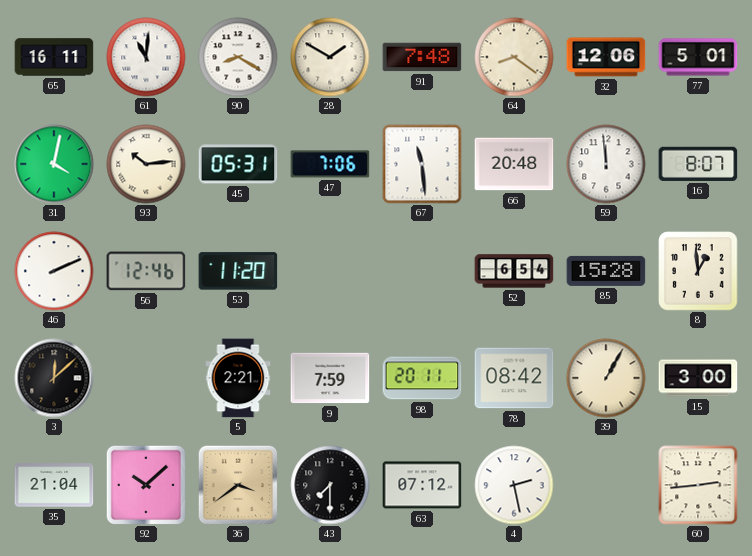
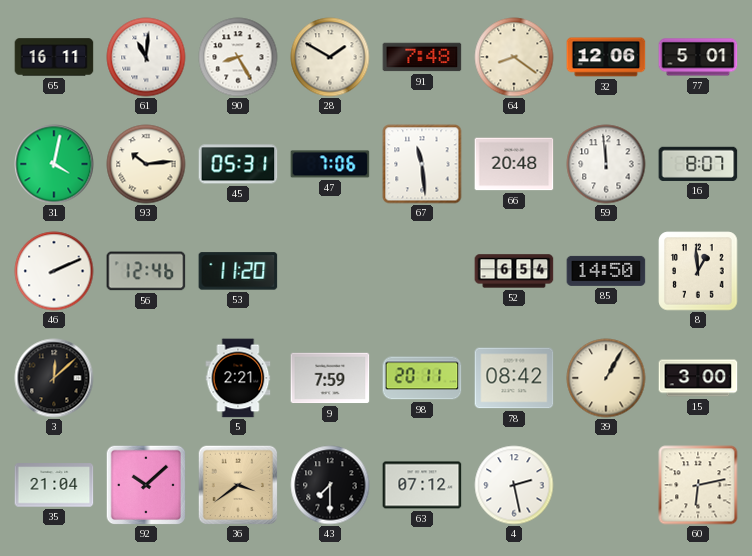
90: 8:20 -> 8:25
85: 15:28 -> 14:50
60: 2:44 -> 6:13
